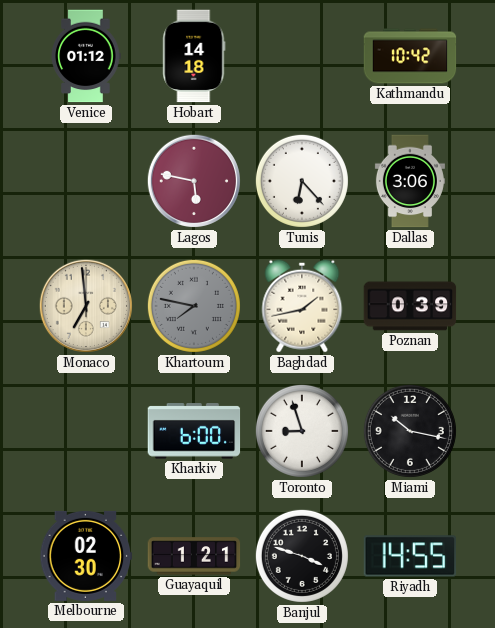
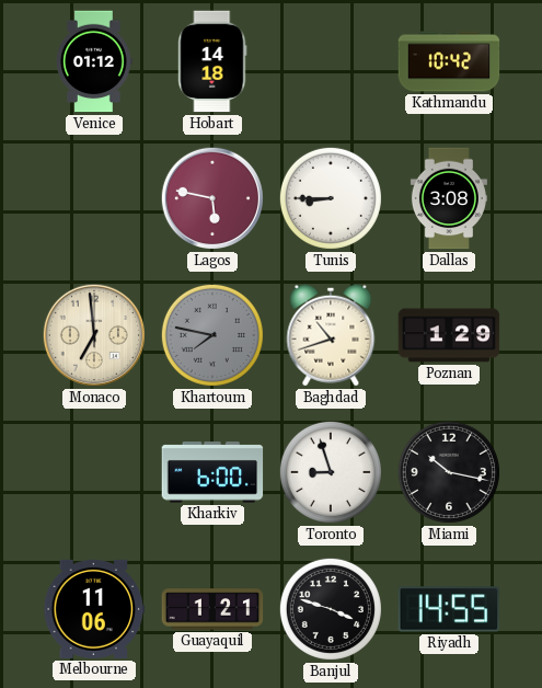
Tunis: 6:23 -> 8:45
Dallas: 3:06 -> 3:08
Baghdad: 1:43 -> 10:42
Poznan: 0:39 -> 1:29
Melbourne: 02:30 -> 11:06
